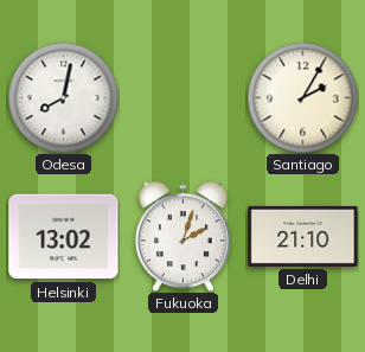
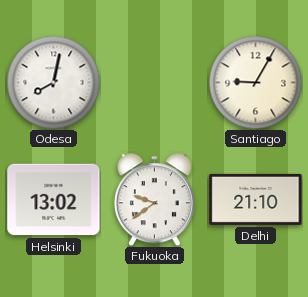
Santiago: 2:05 -> 9:05
Fukuoka: 2:03 -> 9:39
